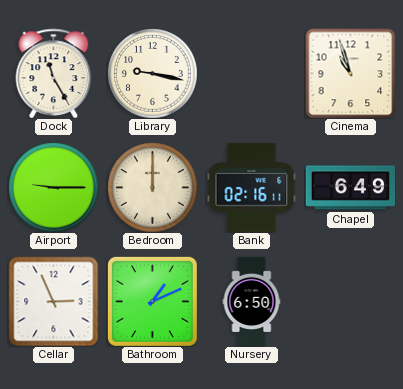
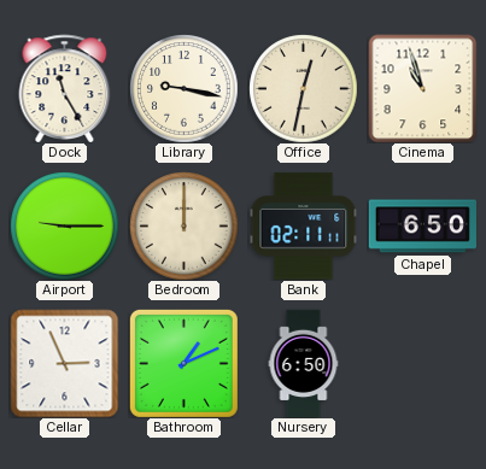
Office: none -> 12:32
Bank: 02:16 -> 02:11
Chapel: 6:49 -> 6:50
